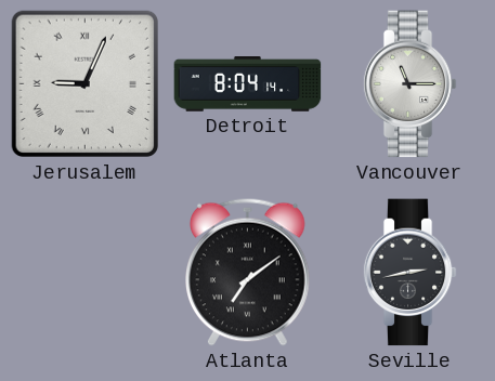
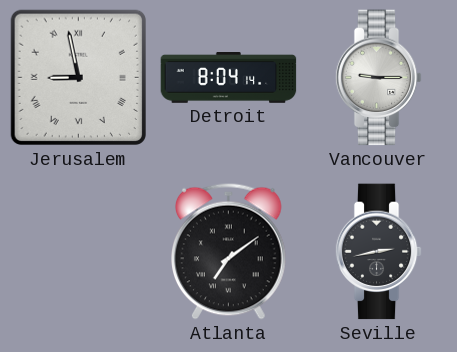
Jerusalem: 9:04 -> 8:58
Vancouver: 11:15 -> 9:15
